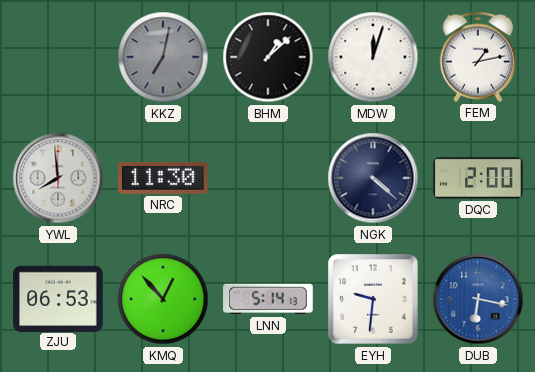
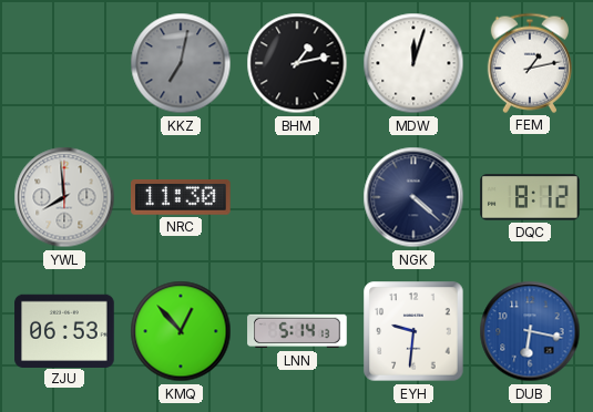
BHM: 1:08 -> 1:13
DQC: 2:00 -> 8:12
